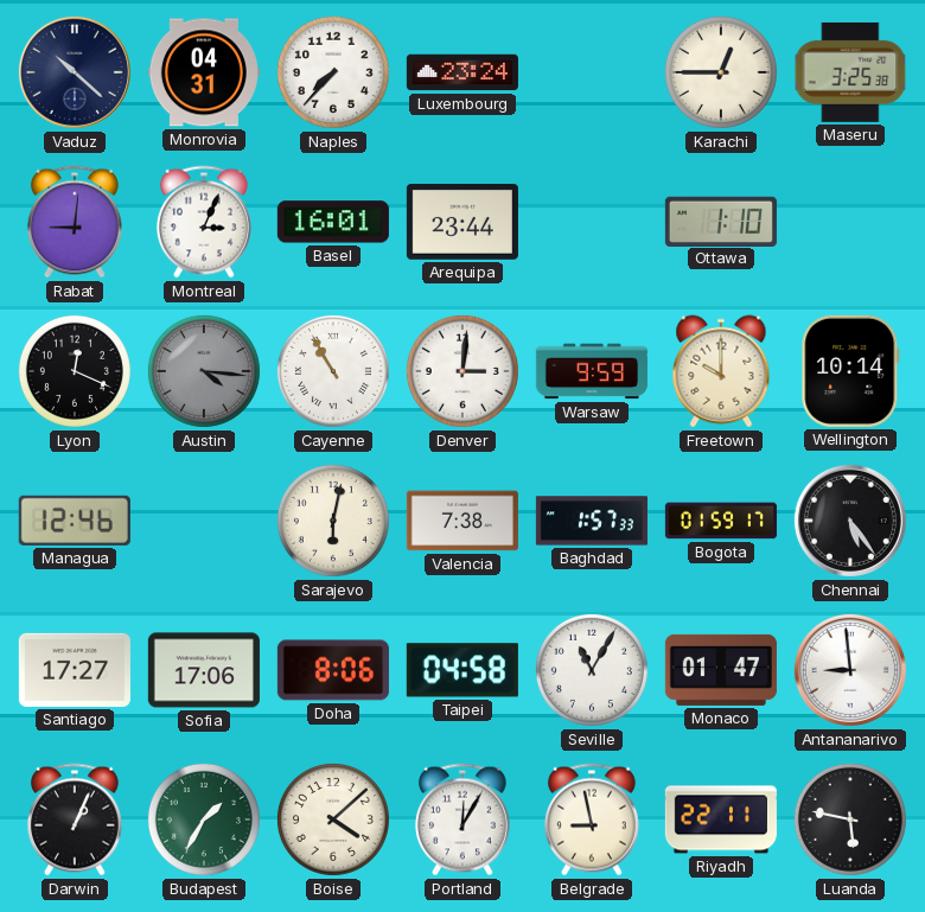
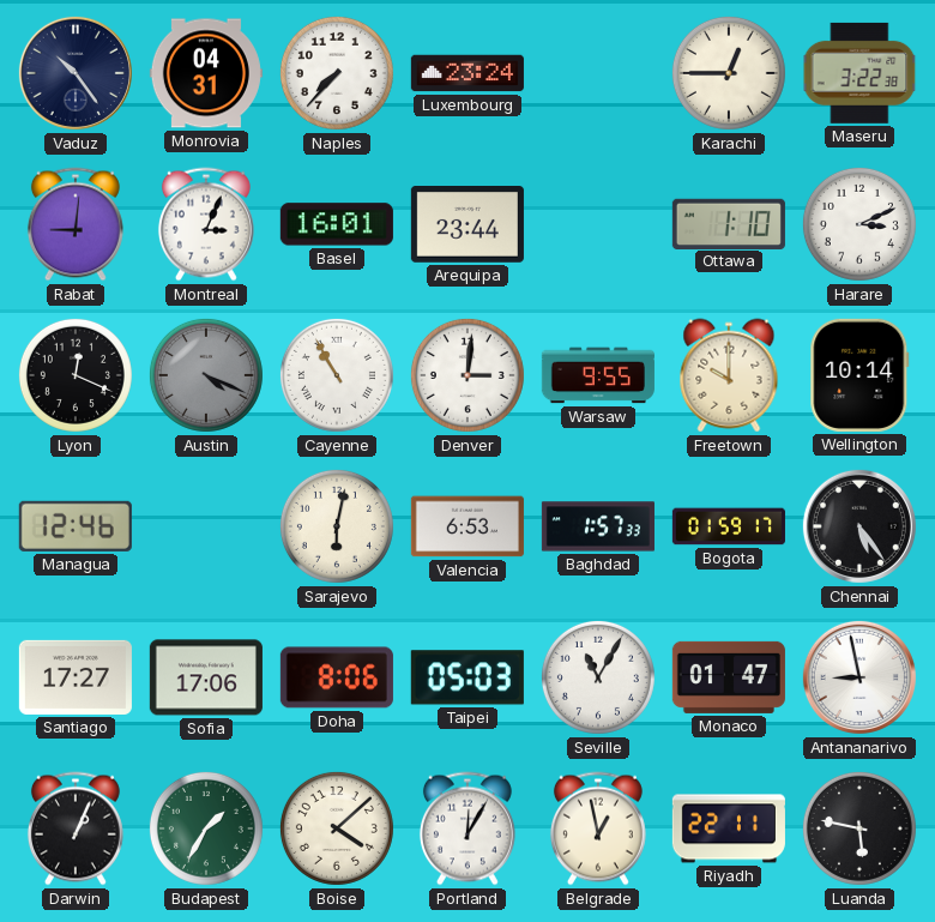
Vaduz: 10:22 -> 10:24
Maseru: 3:25 -> 3:22
Harare: none -> 3:11
Austin: 4:16 -> 4:19
Warsaw: 9:59 -> 9:55
Valencia: 7:38 -> 6:53
Taipei: 04:58 -> 05:03
Antananarivo: 8:59 -> 8:58
Belgrade: 8:58 -> 12:58
